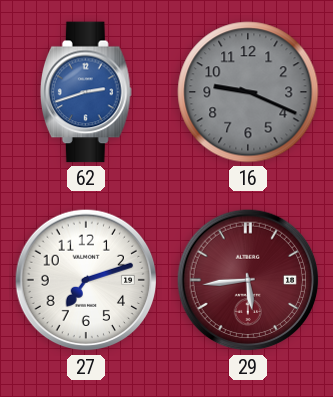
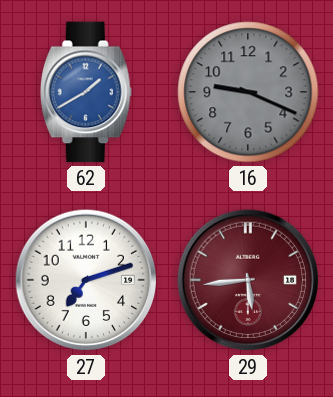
62: 2:42 -> 1:40
